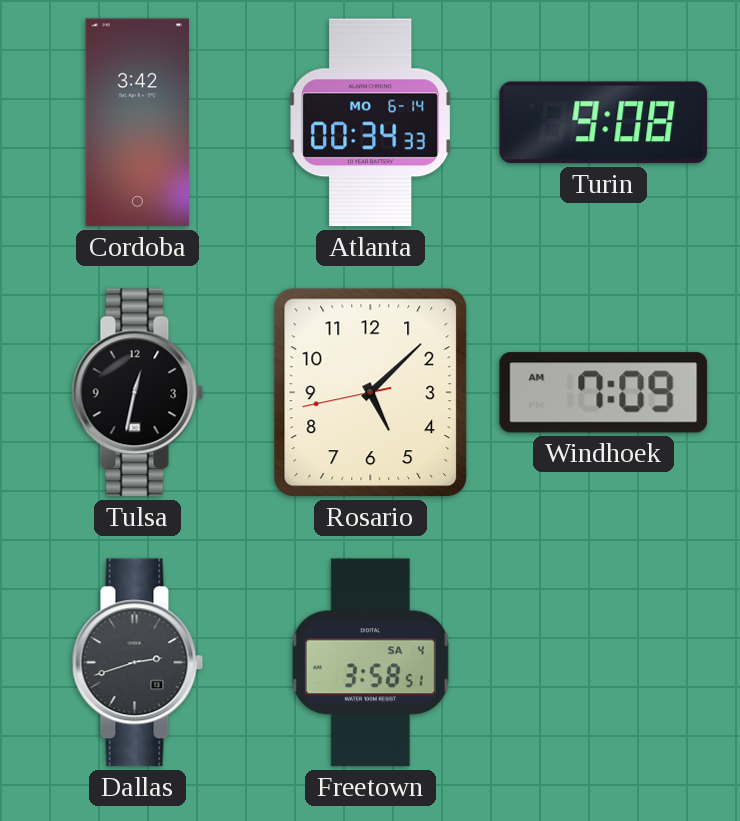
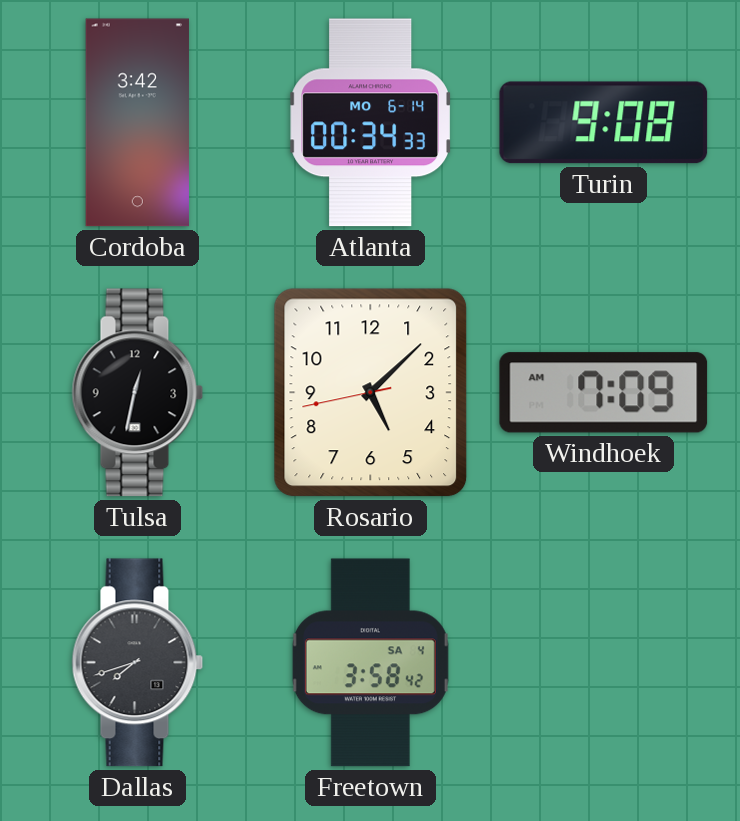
Dallas: 2:42 -> 7:42
Freetown: 3:58:51 -> 3:58:42
